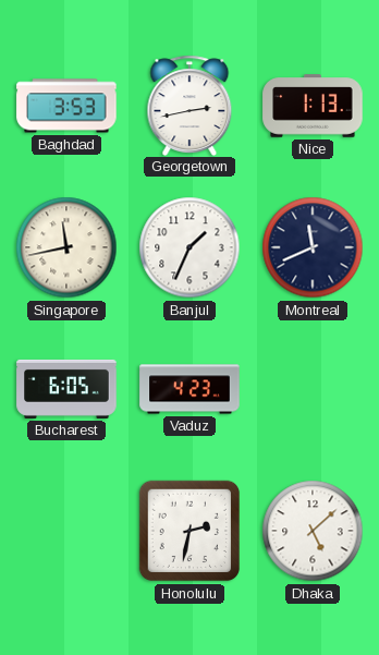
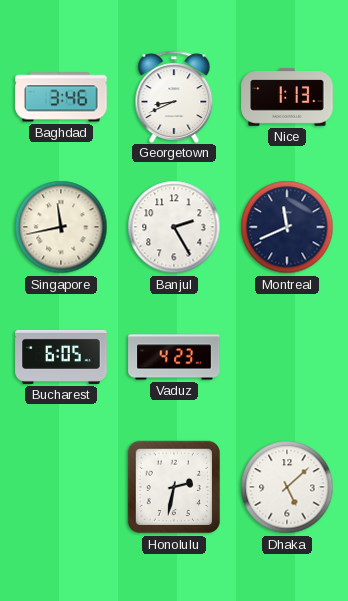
Baghdad: 3:53 -> 3:46
Georgetown: 2:43 -> 8:41
Banjul: 1:34 -> 2:25
